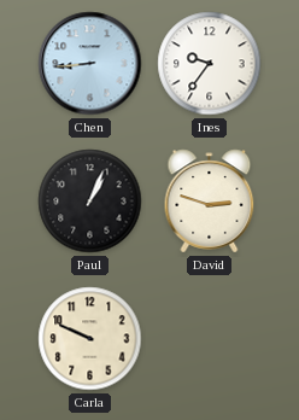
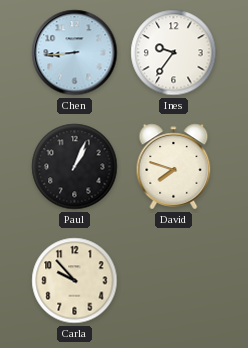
David: 2:48 -> 7:48
Carla: 9:49 -> 9:53
